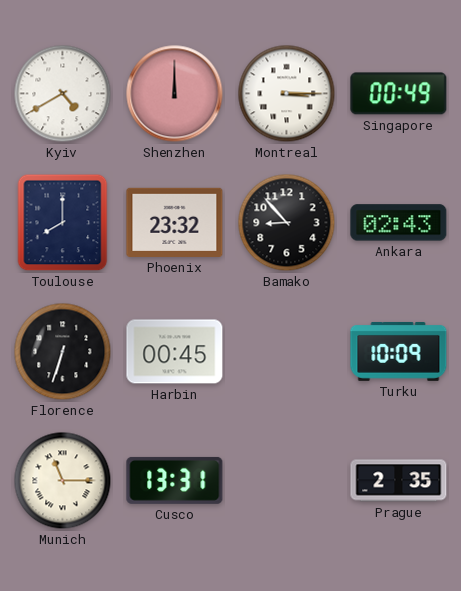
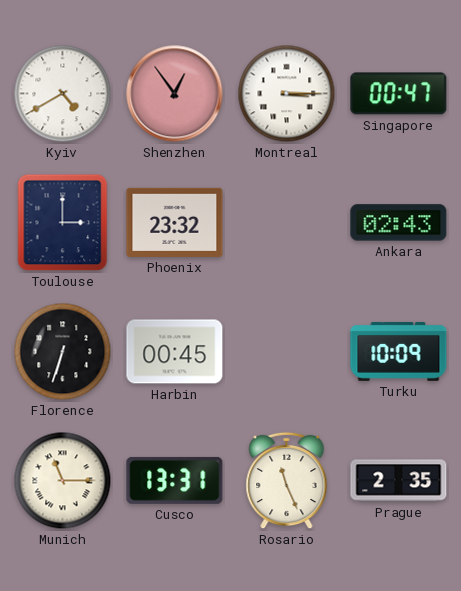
Shenzhen: 12:00 -> 12:54
Singapore: 00:49 -> 00:47
Toulouse: 8:00 -> 3:00
Bamako: 8:53 -> none
Rosario: none -> 11:26
